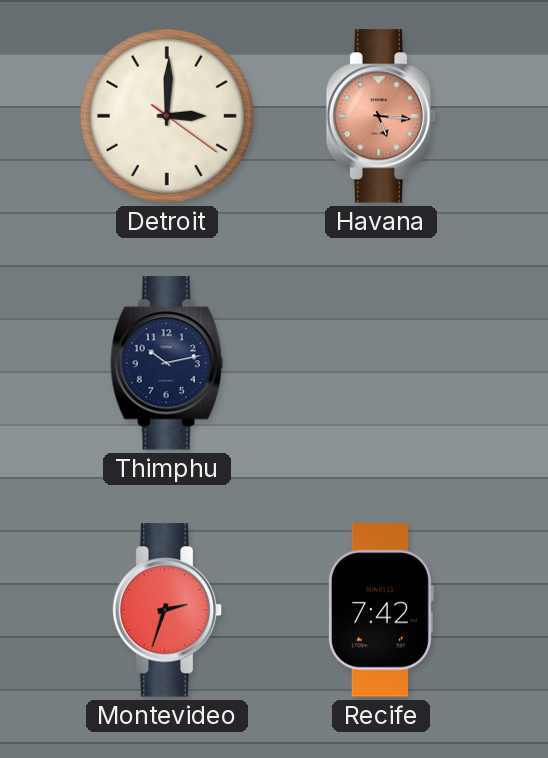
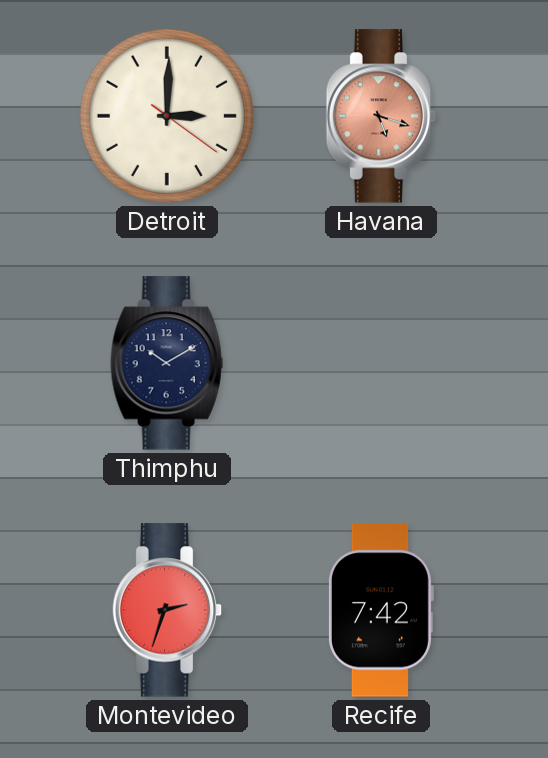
Havana: 5:16 -> 5:18
Thimphu: 10:13 -> 10:10
